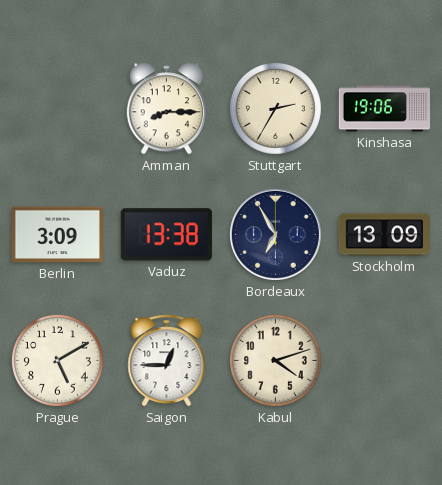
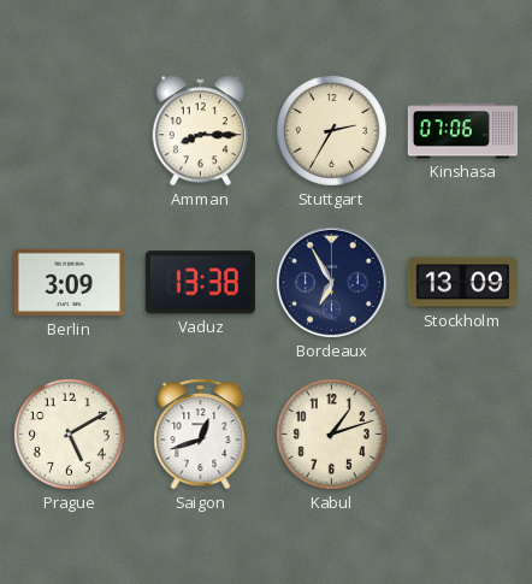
Kinshasa: 19:06 -> 07:06
Saigon: 12:45 -> 12:42
Kabul: 4:12 -> 1:12
